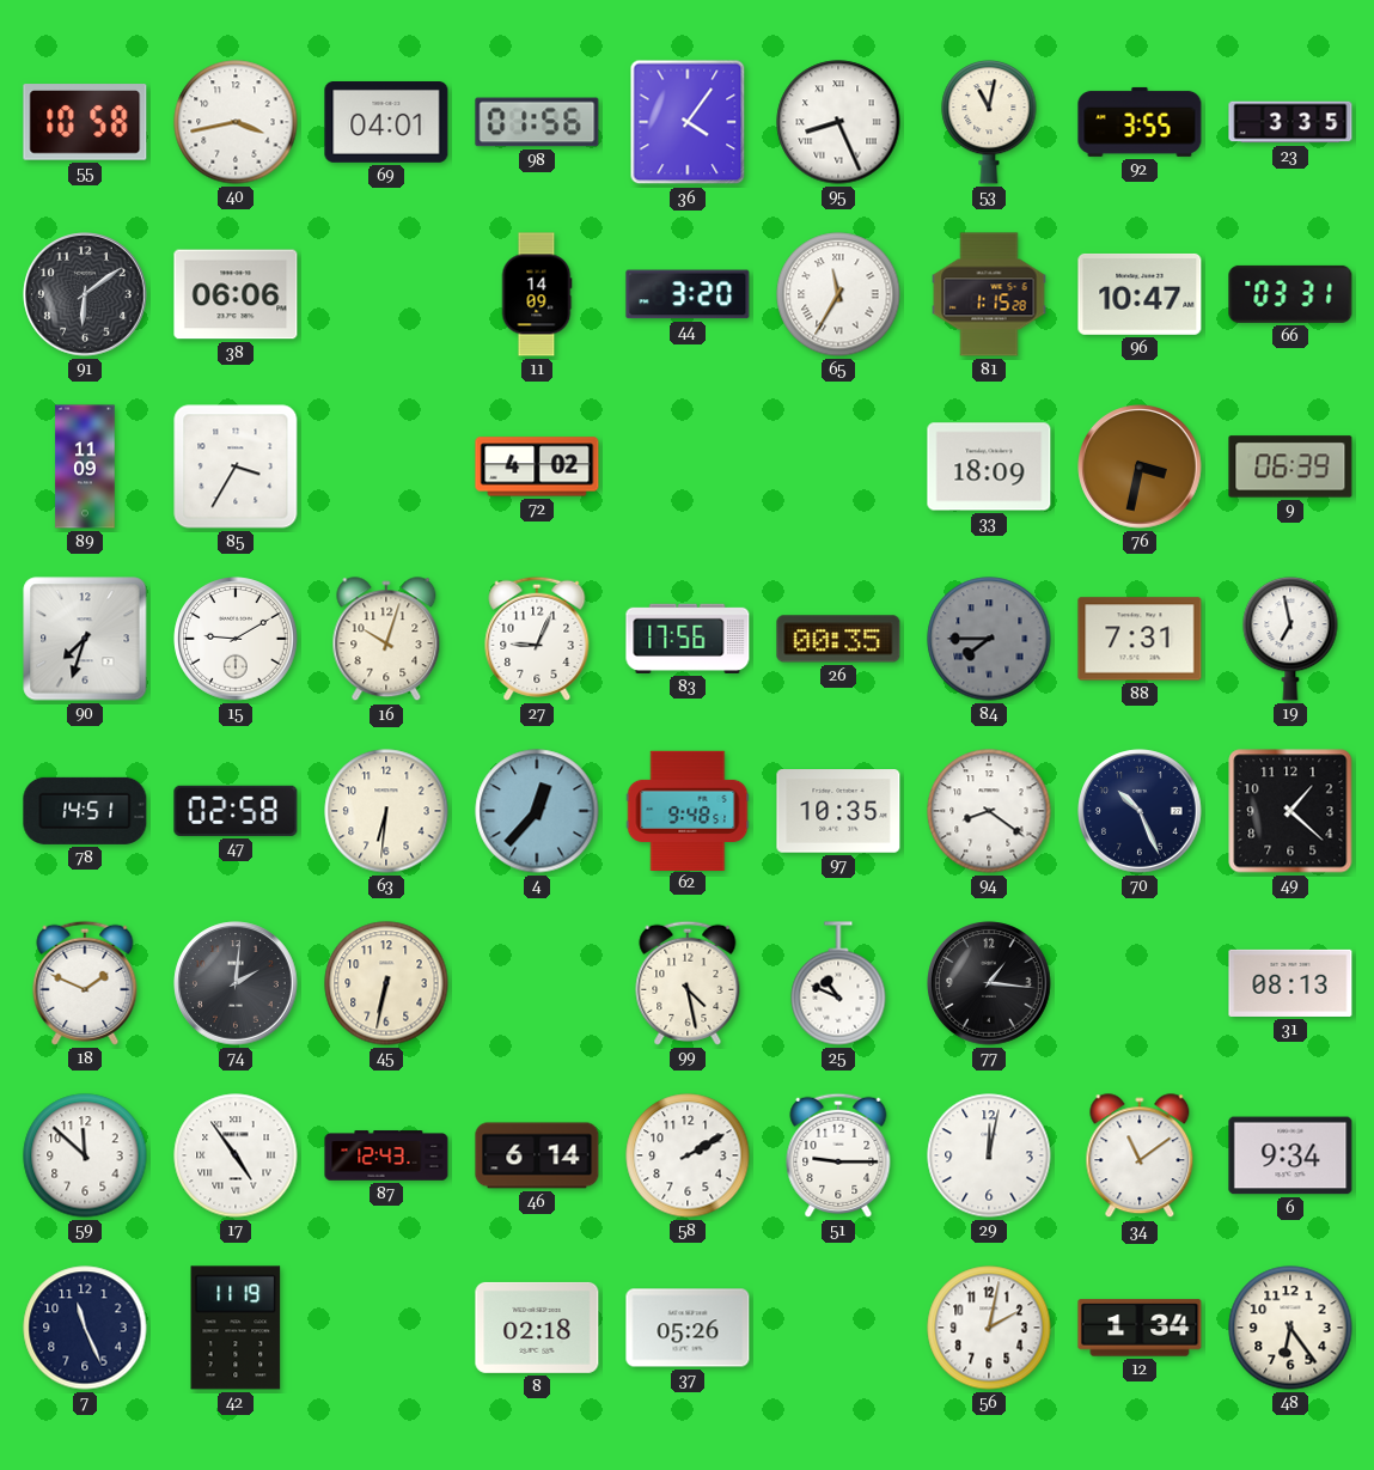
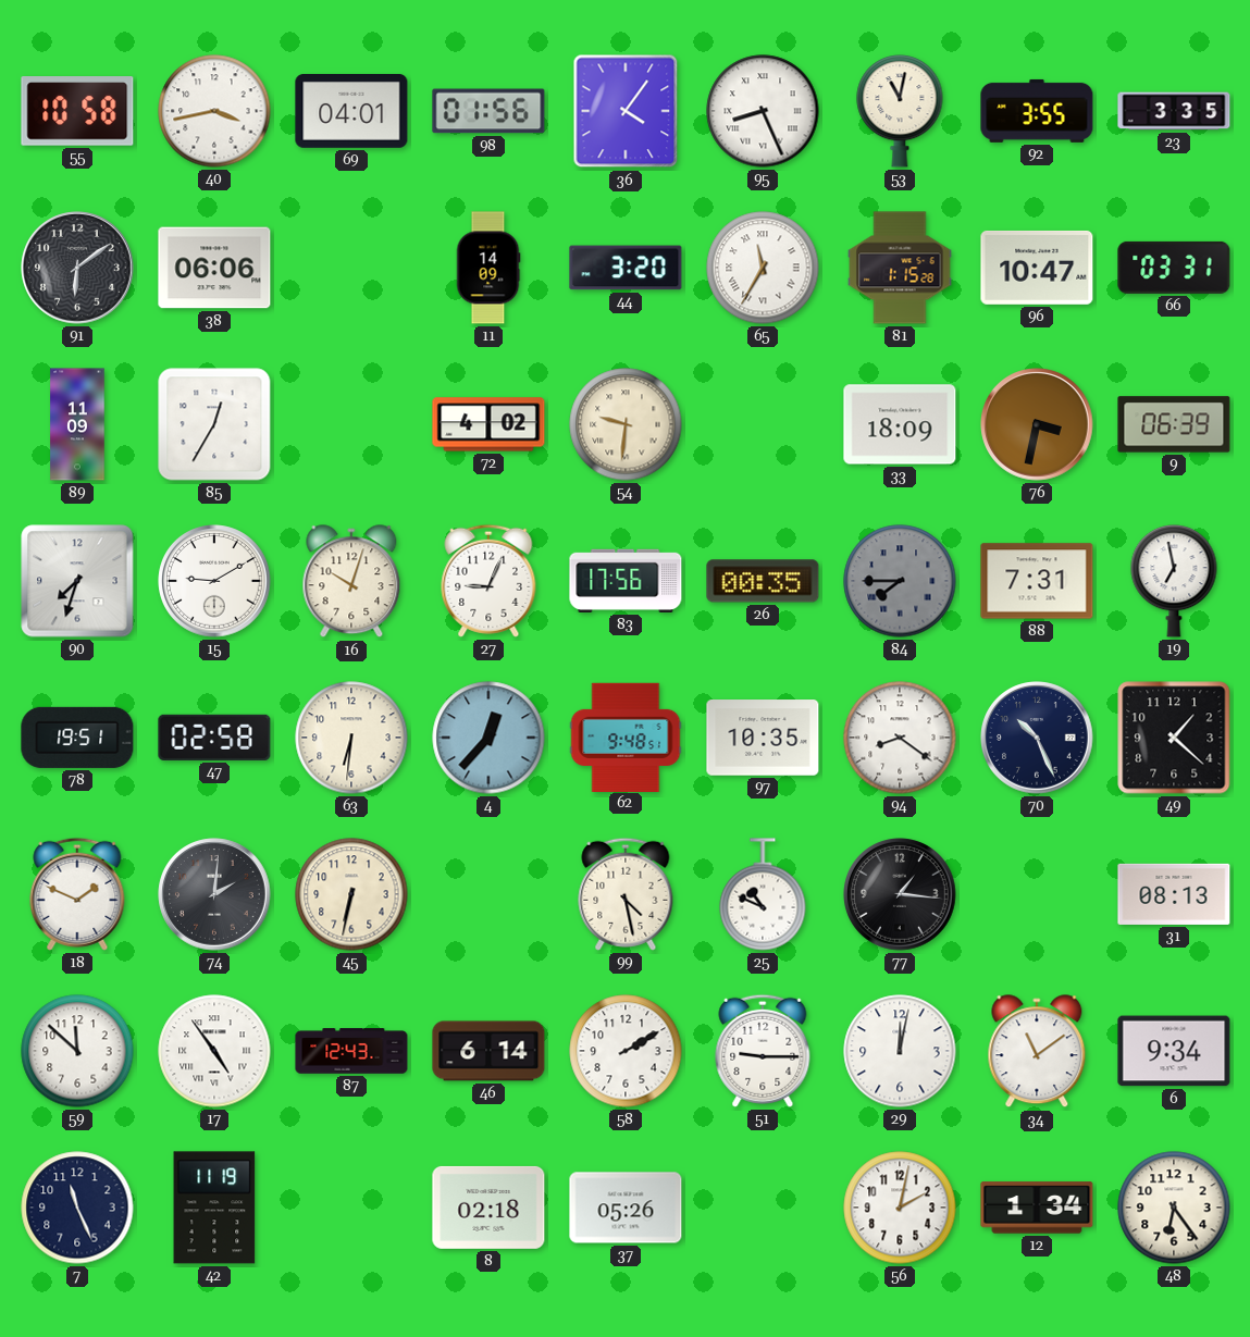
85: 3:35 -> 12:35
54: none -> 9:31
78: 14:51 -> 19:51
